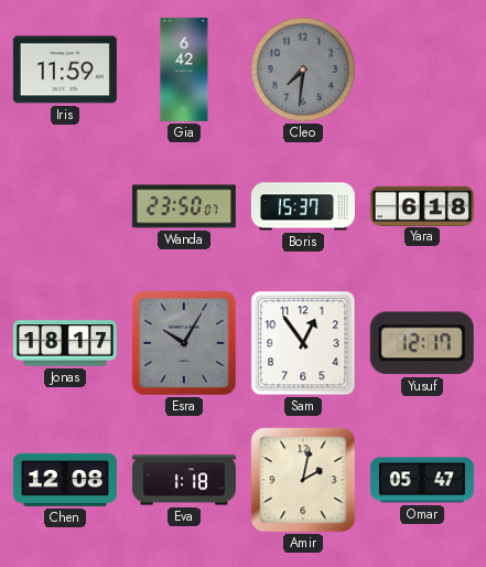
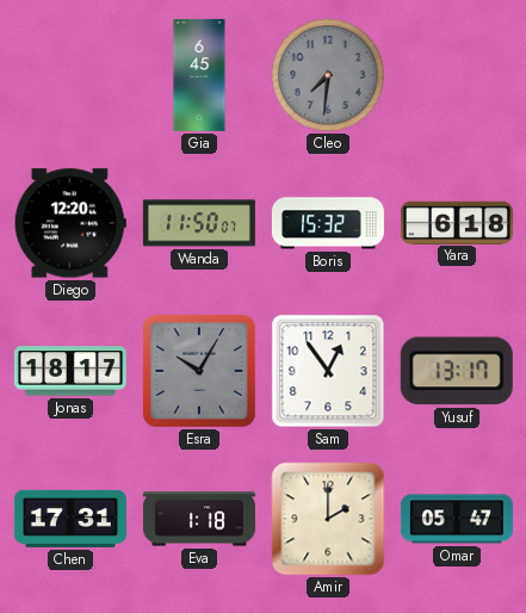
Iris: 11:59 -> none
Gia: 6:42 -> 6:45
Diego: none -> 12:20
Wanda: 23:50 -> 11:50
Boris: 15:37 -> 15:32
Yusuf: 12:17 -> 13:17
Chen: 12:08 -> 17:31
Amir: 2:02 -> 2:00
